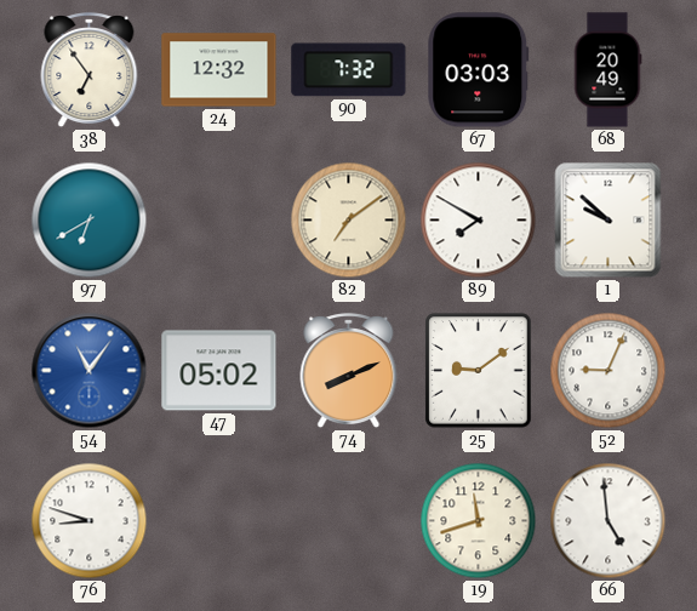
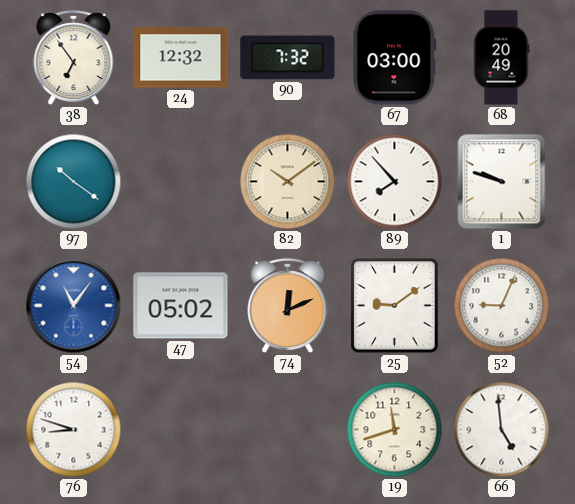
67: 03:03 -> 03:00
97: 6:40 -> 10:21
82: 7:09 -> 10:09
89: 7:50 -> 7:53
1: 9:52 -> 9:48
74: 8:11 -> 12:11
